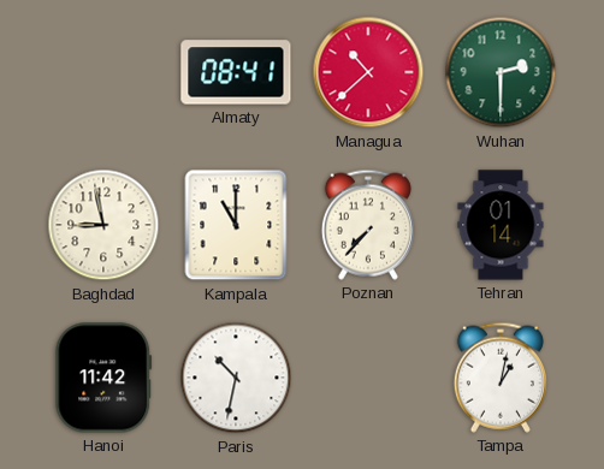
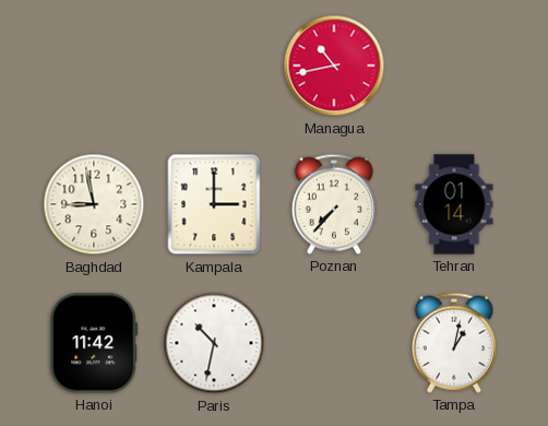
Almaty: 08:41 -> none
Managua: 10:38 -> 10:43
Wuhan: 2:30 -> none
Kampala: 11:00 -> 3:00
